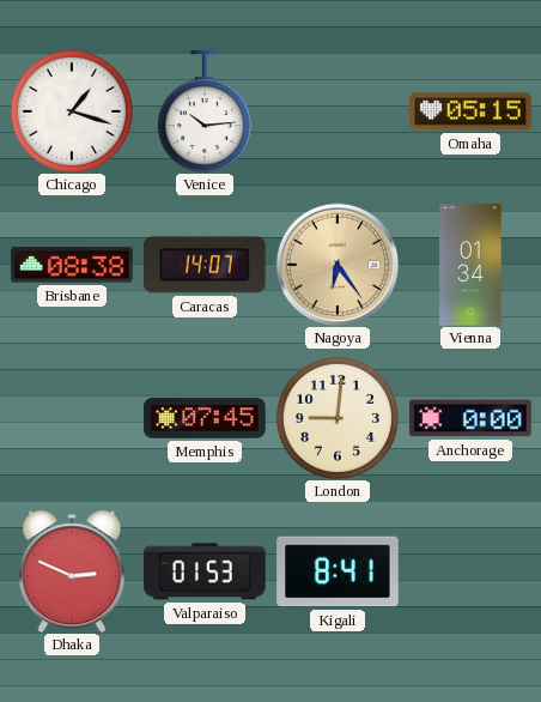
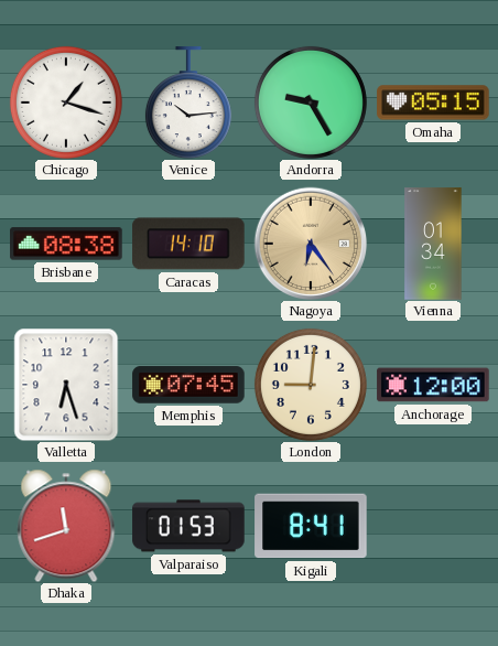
Andorra: none -> 9:25
Caracas: 14:07 -> 14:10
Valletta: none -> 6:27
Anchorage: 0:00 -> 12:00
Dhaka: 2:49 -> 11:42
